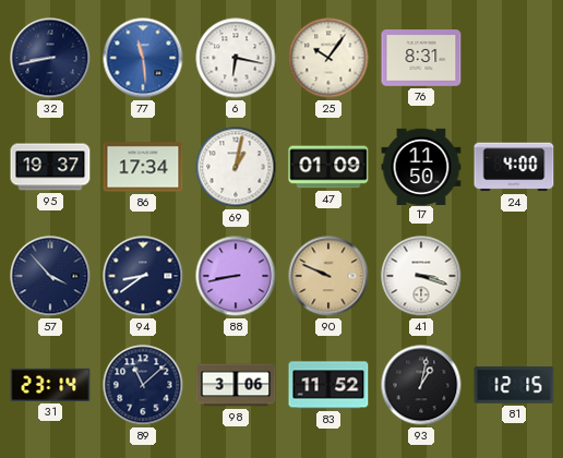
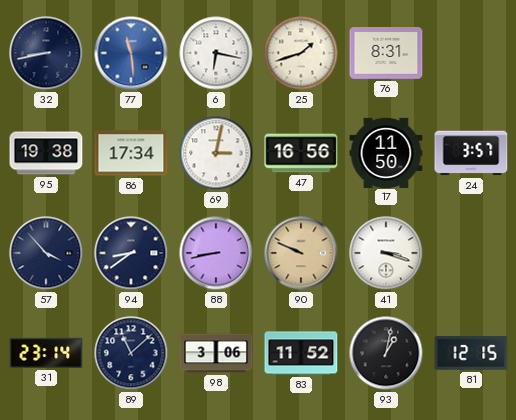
25: 10:06 -> 1:42
95: 19:37 -> 19:38
69: 1:02 -> 3:02
47: 01:09 -> 16:56
24: 4:00 -> 3:57
